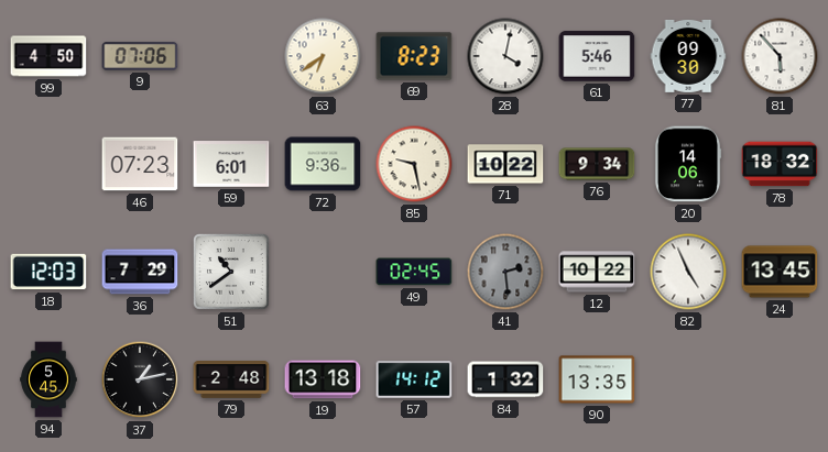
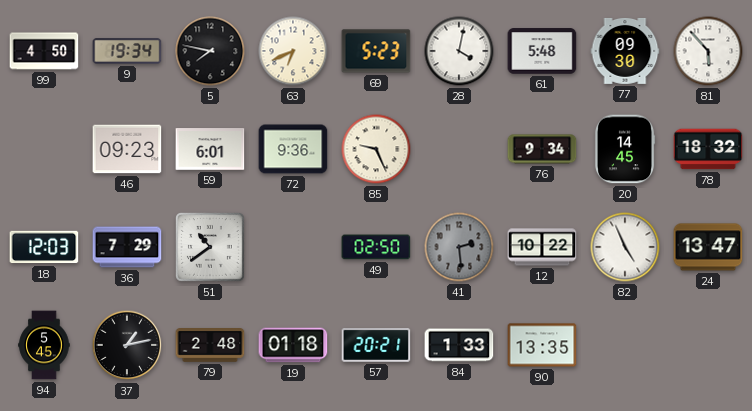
9: 07:06 -> 19:34
5: none -> 7:47
63: 6:39 -> 6:41
69: 8:23 -> 5:23
61: 5:46 -> 5:48
46: 07:23 -> 09:23
85: 9:28 -> 9:26
71: 10:22 -> none
20: 14:06 -> 14:45
49: 02:45 -> 02:50
24: 13:45 -> 13:47
19: 13:18 -> 01:18
57: 14:12 -> 20:21
84: 1:32 -> 1:33
